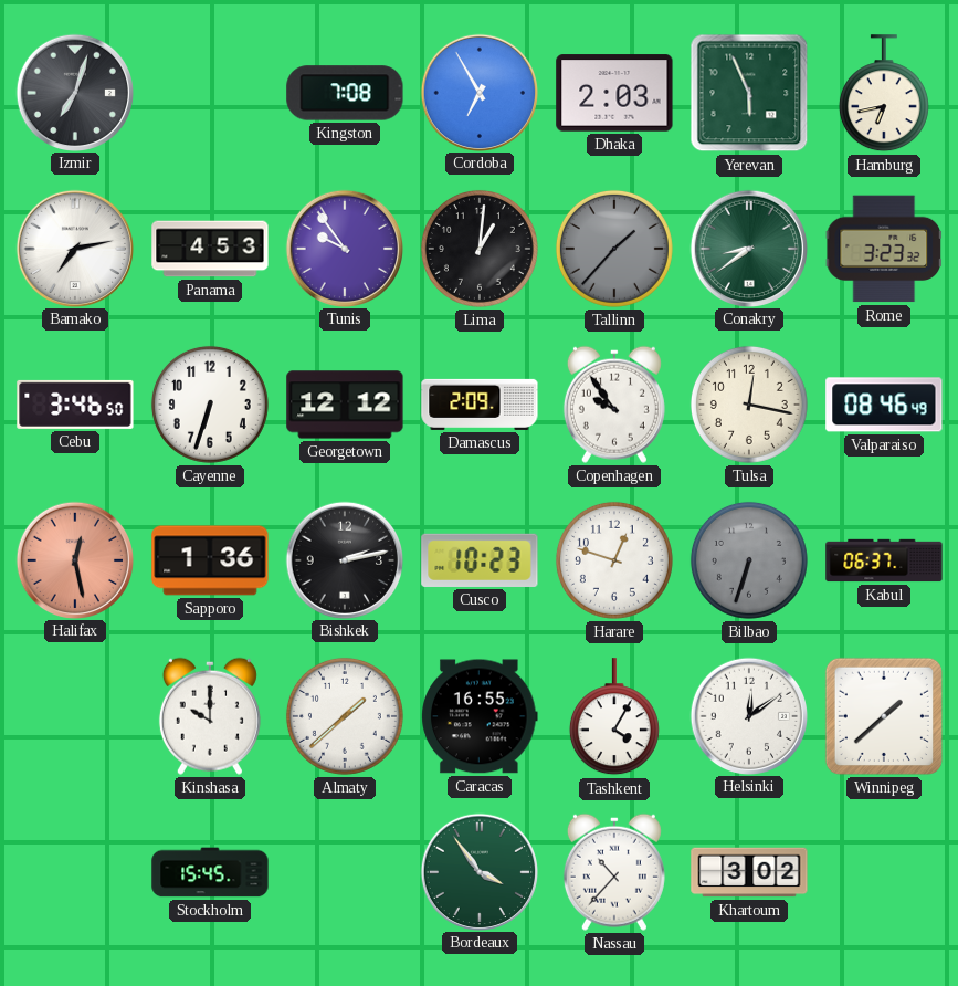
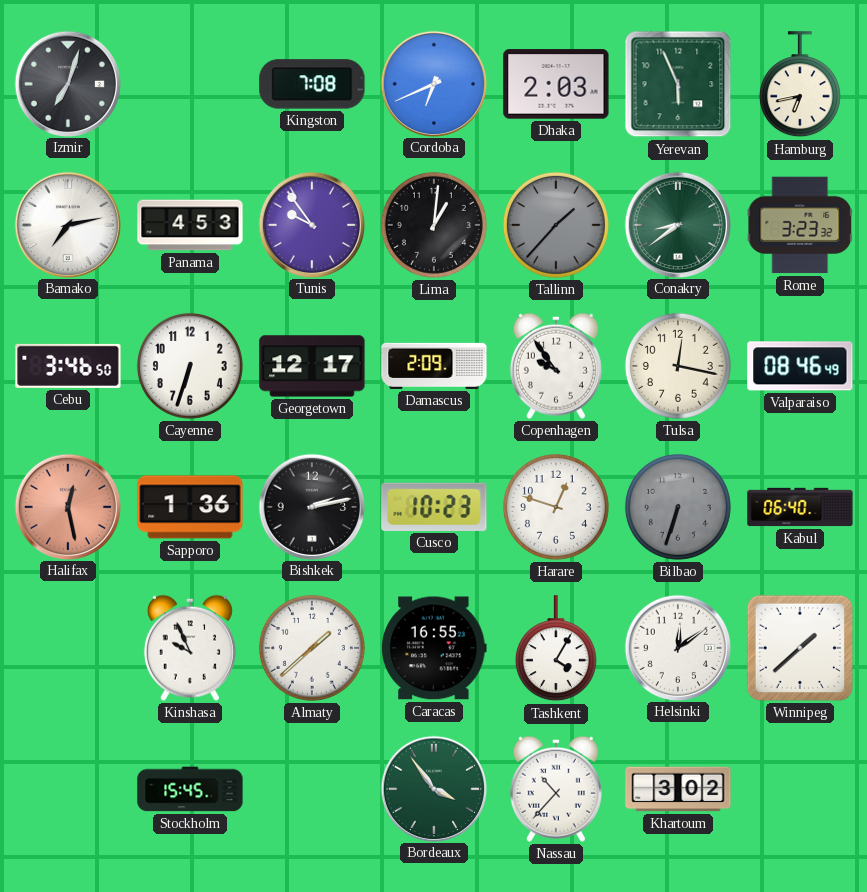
Cordoba: 6:55 -> 6:41
Georgetown: 12:12 -> 12:17
Kabul: 06:37 -> 06:40
Kinshasa: 10:00 -> 9:56
